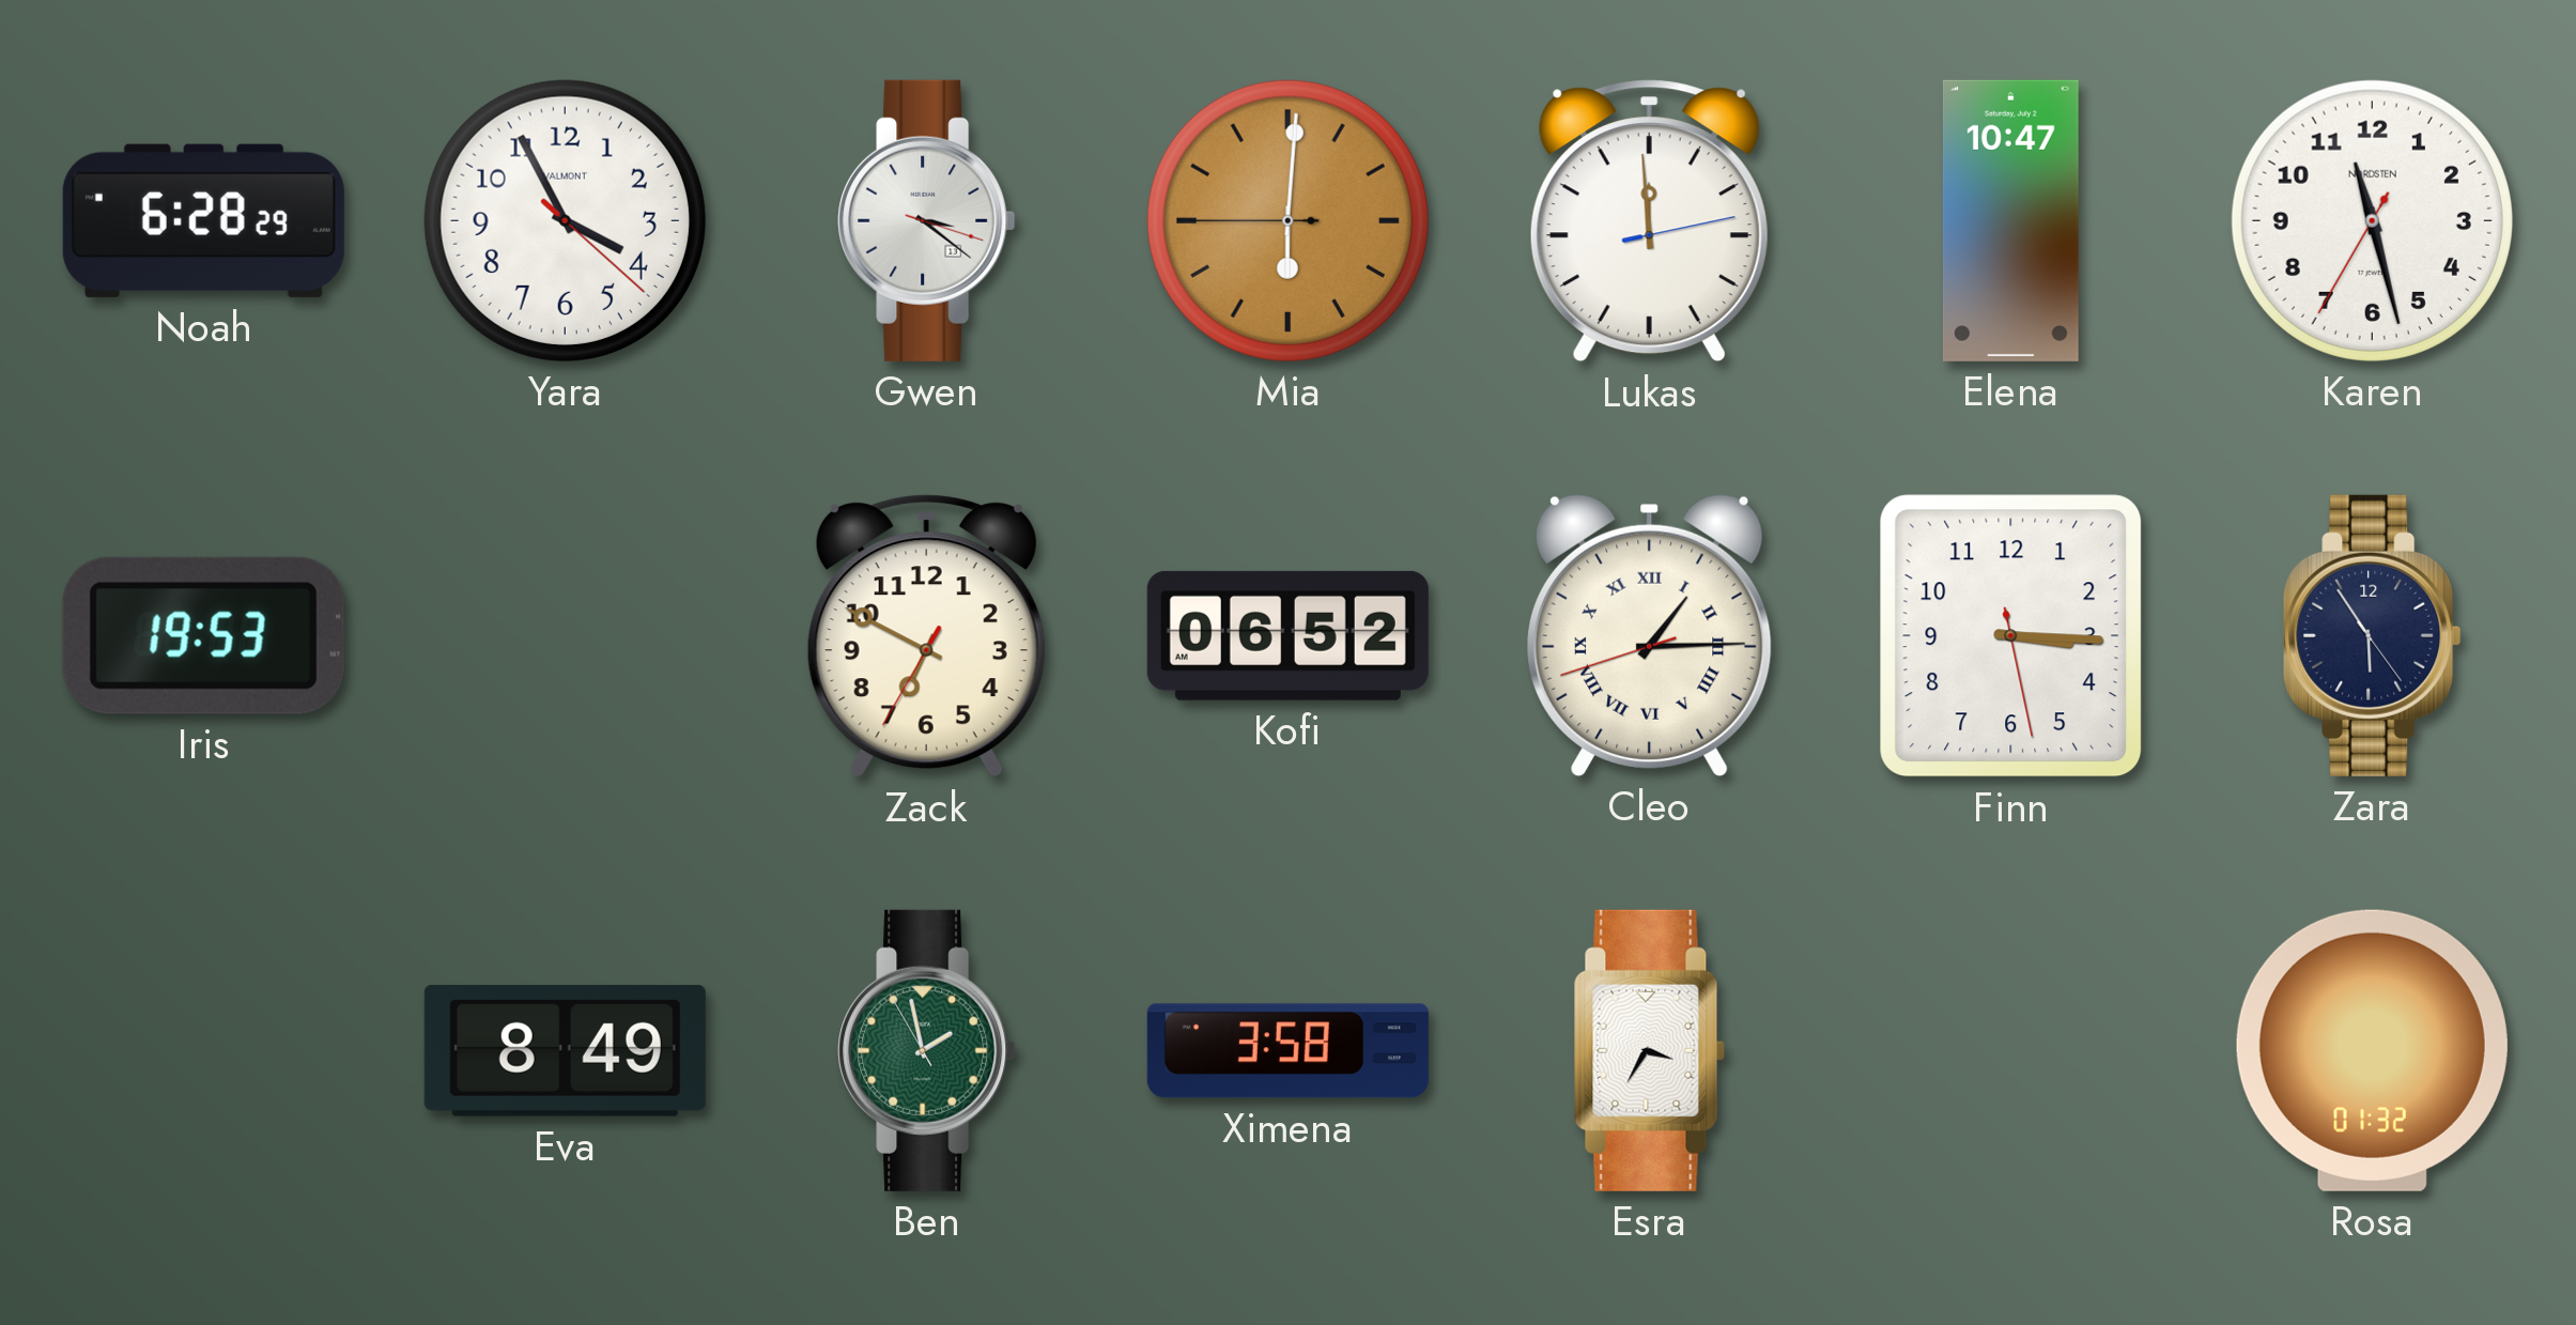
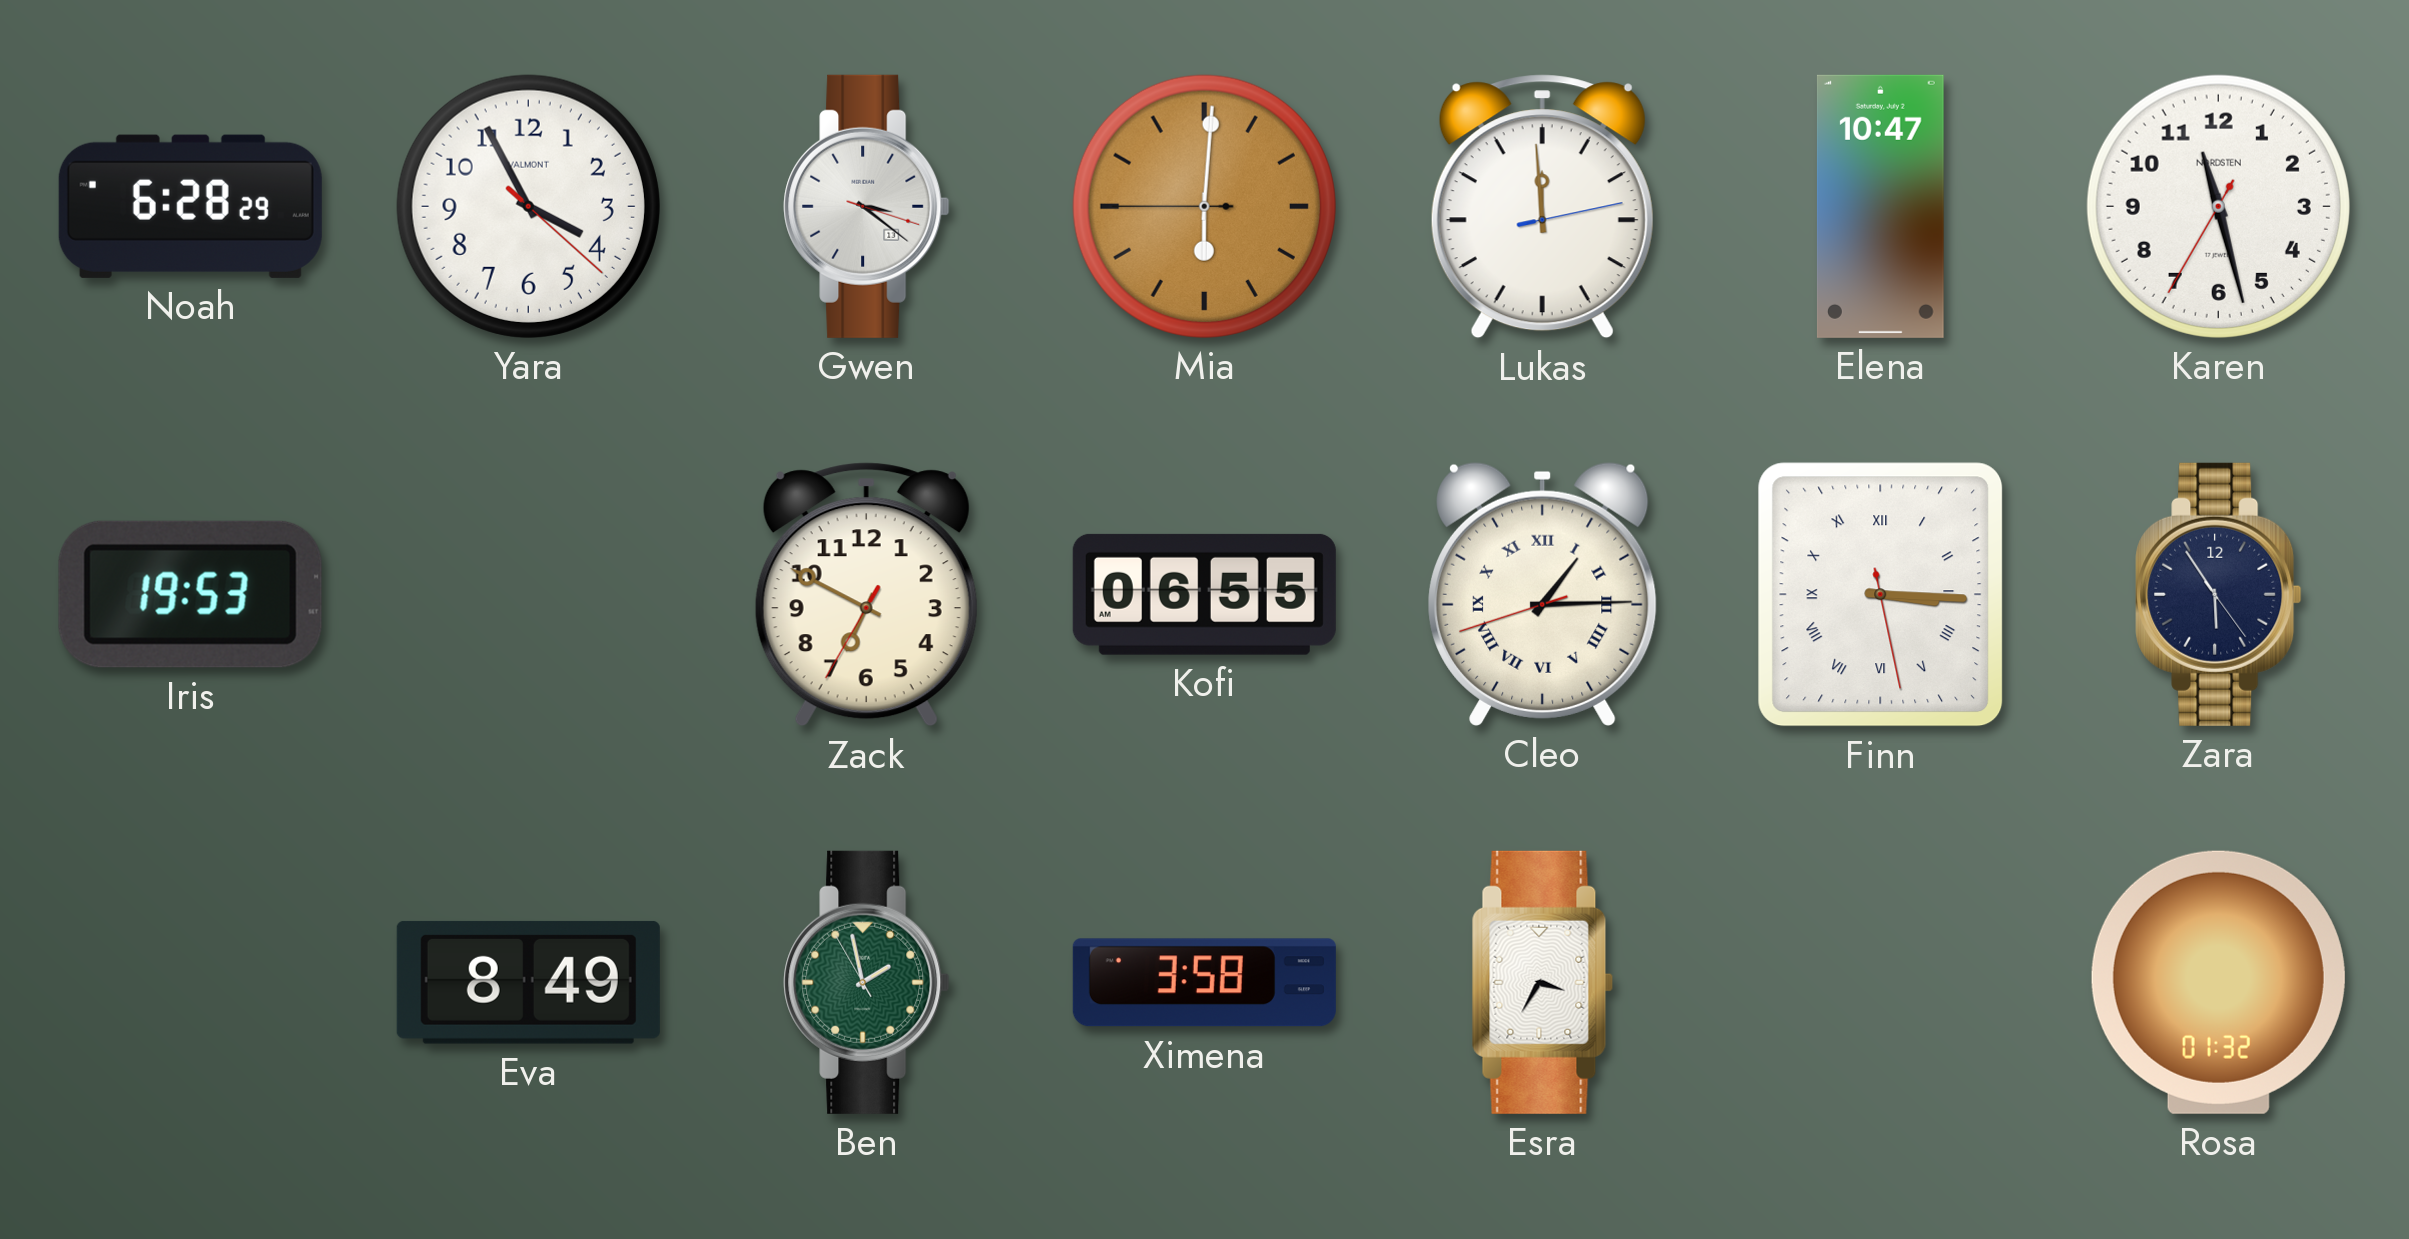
Kofi: 06:52 -> 06:55
Finn numerals: Arabic -> Roman
